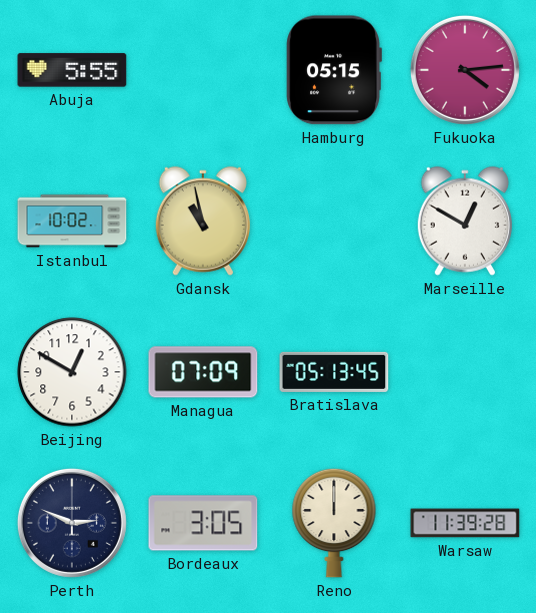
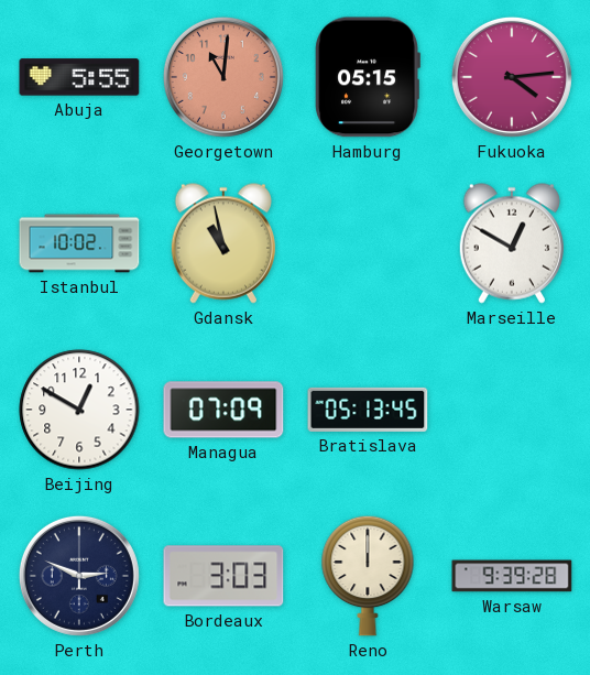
Georgetown: none -> 11:01
Bordeaux: 3:05 -> 3:03
Warsaw: 11:39 -> 9:39
